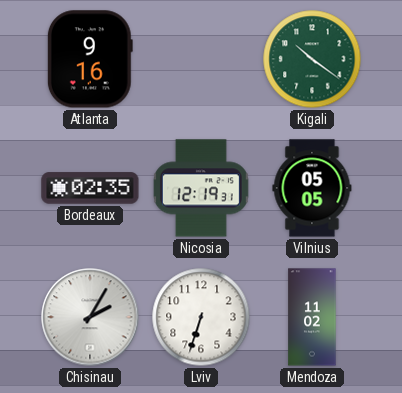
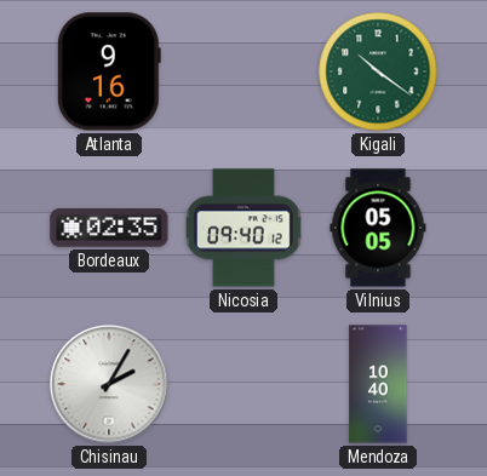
Nicosia: 12:19 -> 09:40
Lviv: 6:33 -> none
Mendoza: 11:02 -> 10:40
